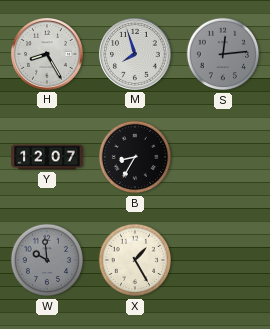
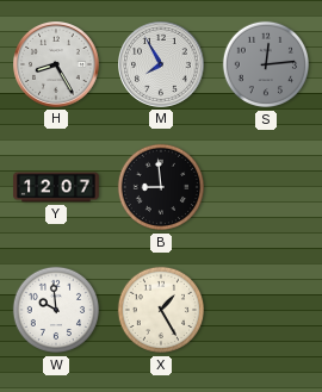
M: 7:57 -> 7:55
B: 8:35 -> 8:59
W dial: grey -> white
